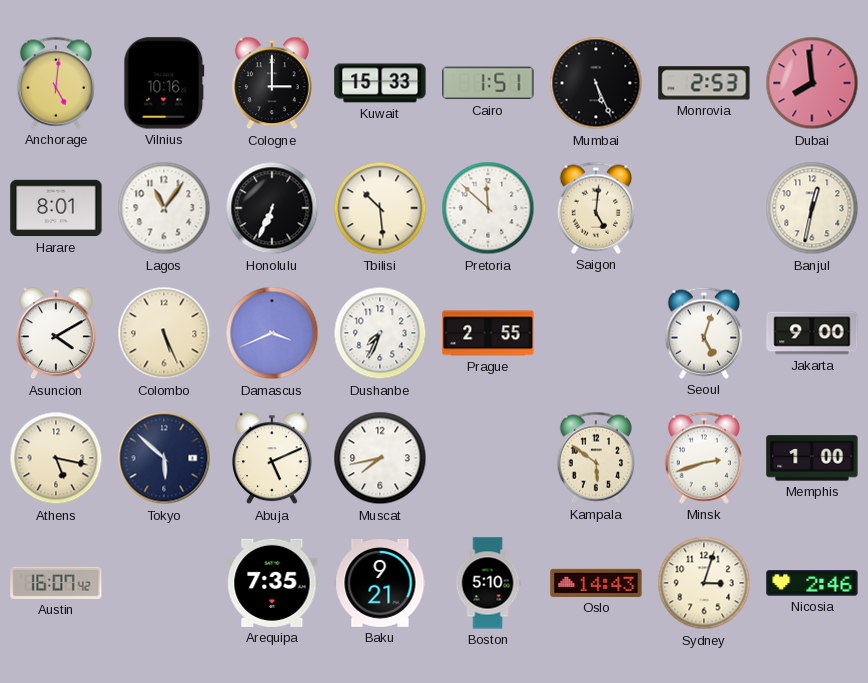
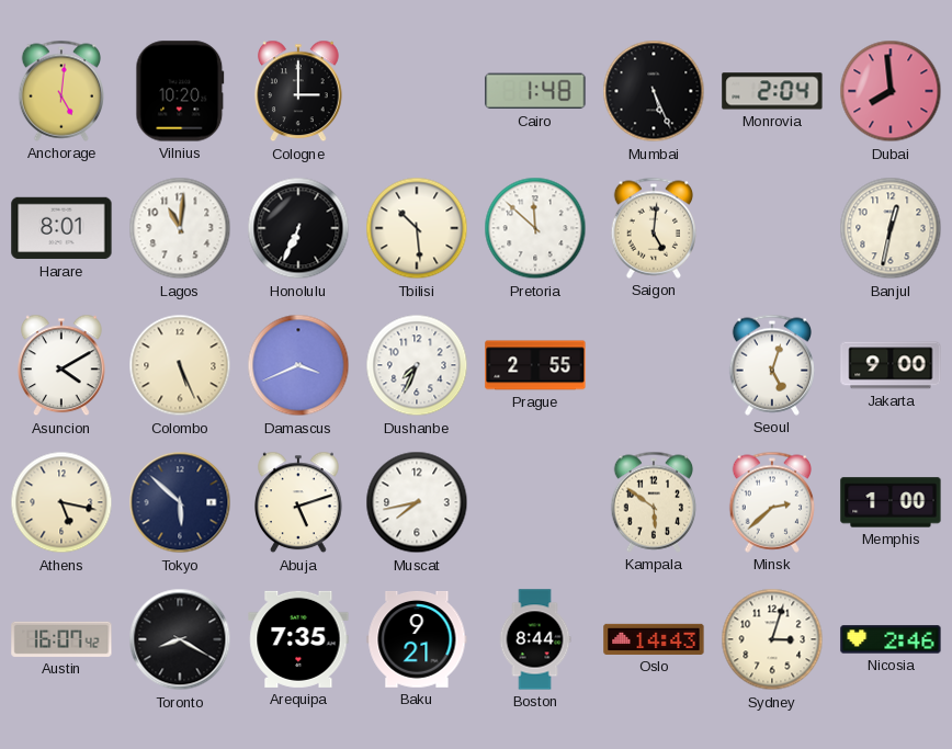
Vilnius: 10:16 -> 10:20
Kuwait: 15:33 -> none
Cairo: 1:51 -> 1:48
Monrovia: 2:53 -> 2:04
Lagos: 11:06 -> 11:01
Abuja: 5:11 -> 5:12
Minsk: 2:42 -> 2:38
Toronto: none -> 8:20
Boston: 5:10 -> 8:44
